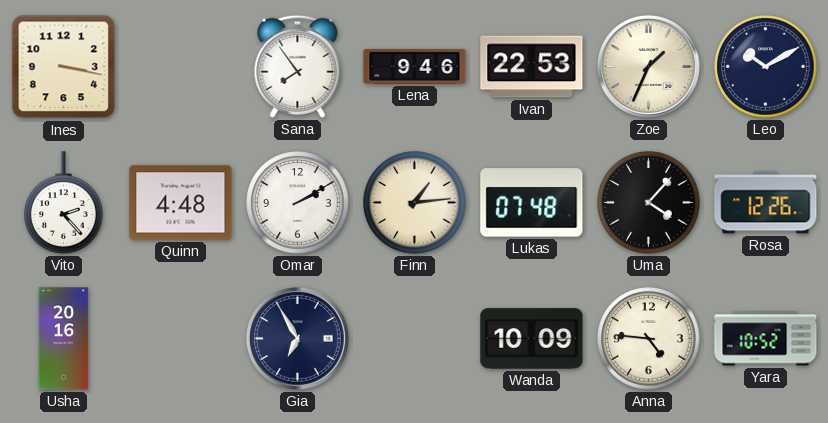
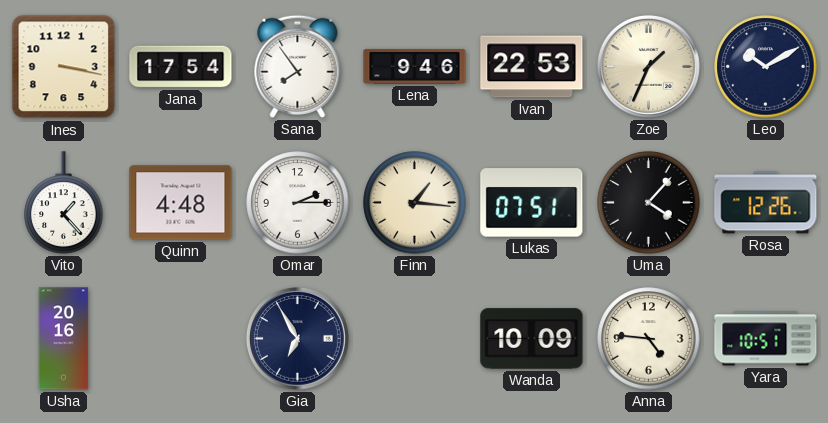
Jana: none -> 17:54
Vito: 2:23 -> 1:23
Omar: 2:10 -> 2:15
Finn: 1:14 -> 1:16
Lukas: 07:48 -> 07:51
Yara: 10:52 -> 10:51
